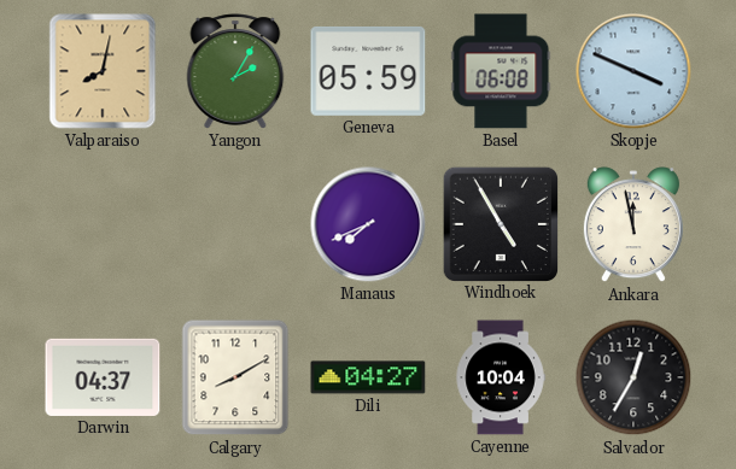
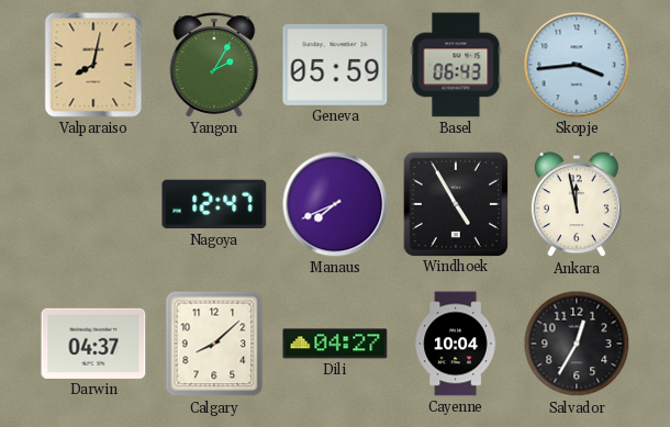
Basel: 06:08 -> 06:43
Skopje: 3:49 -> 3:44
Nagoya: none -> 12:47
Calgary: 8:10 -> 8:08
